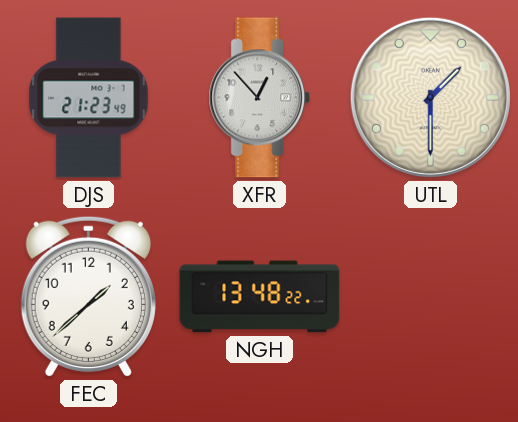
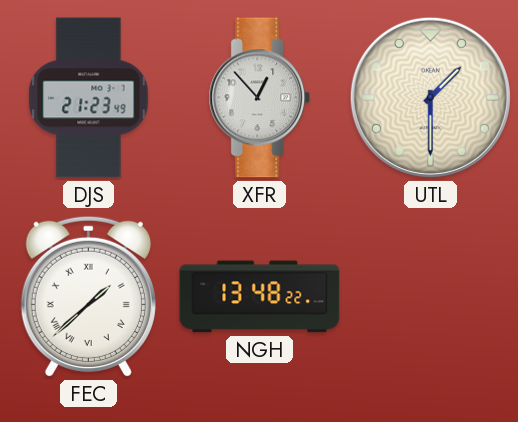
FEC numerals: Arabic -> Roman
